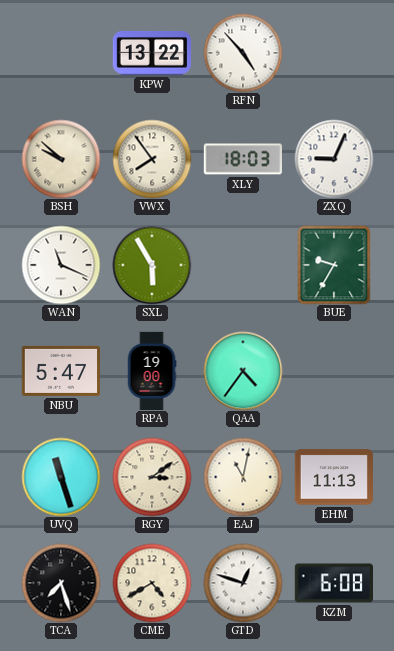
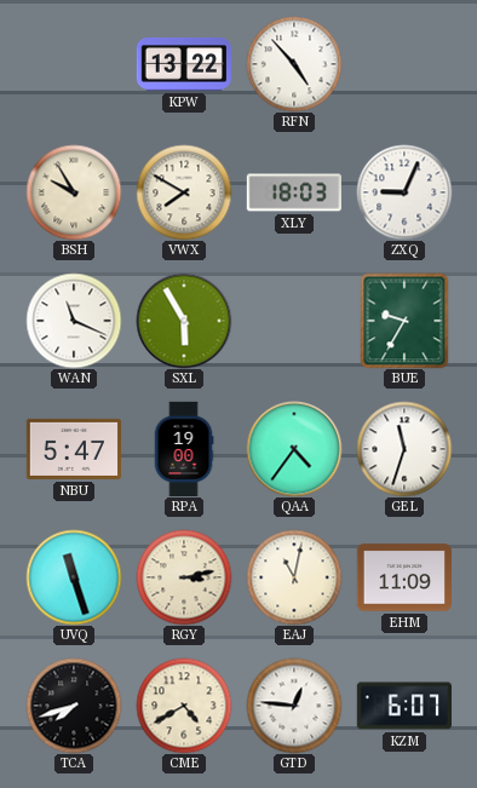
BSH: 9:52 -> 9:55
VWX: 7:54 -> 7:50
GEL: none -> 11:33
RGY: 3:09 -> 3:13
EHM: 11:13 -> 11:09
TCA: 7:27 -> 7:42
GTD: 12:48 -> 12:46
KZM: 6:08 -> 6:07
